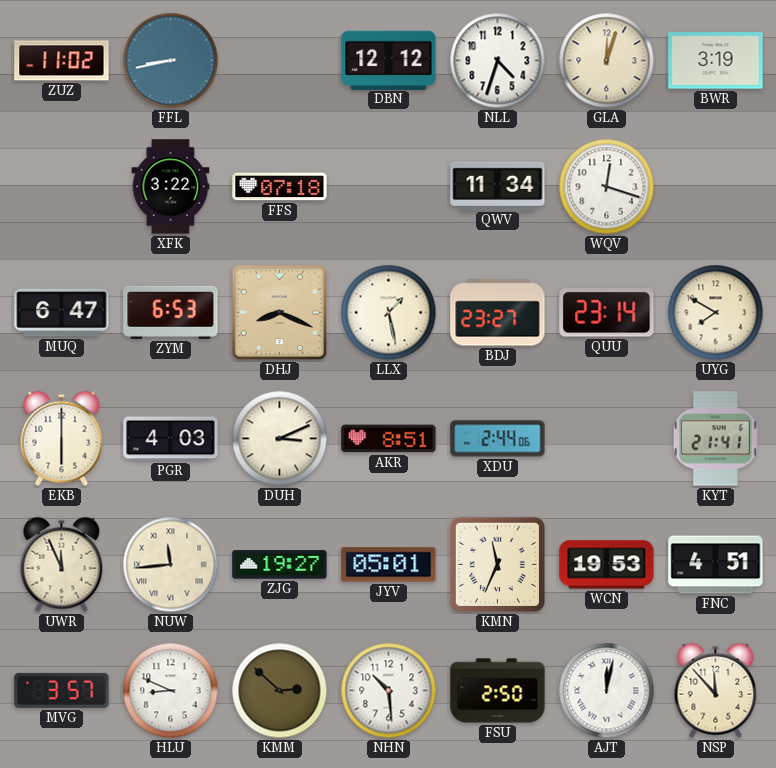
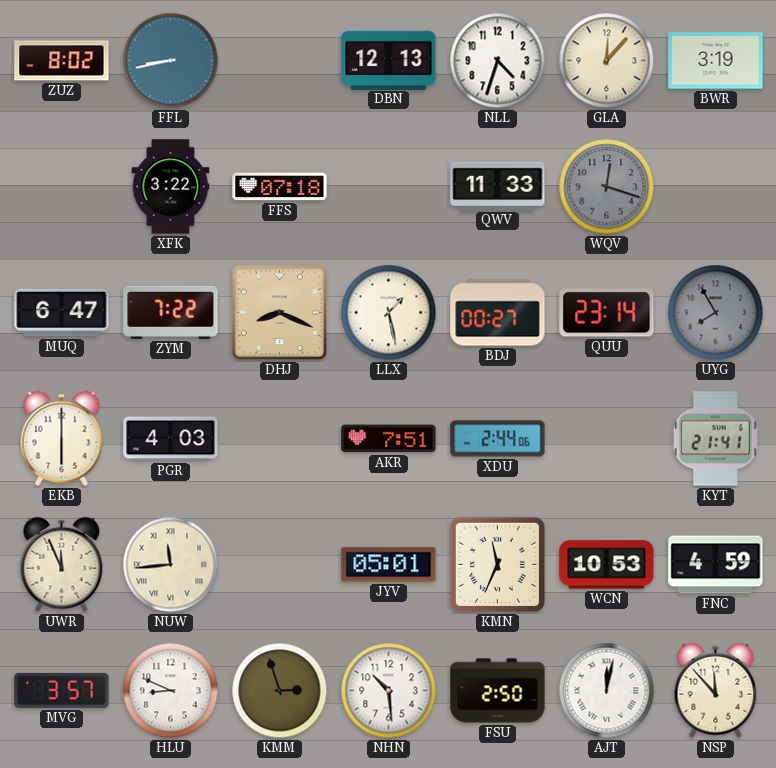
ZUZ: 11:02 -> 8:02
DBN: 12:12 -> 12:13
GLA: 12:03 -> 12:07
QWV: 11:34 -> 11:33
WQV dial: white -> grey
ZYM: 6:53 -> 7:22
BDJ: 23:27 -> 00:27
UYG: 7:50 -> 7:55
UYG dial: cream -> grey
DUH: 3:11 -> none
AKR: 8:51 -> 7:51
ZJG: 19:27 -> none
WCN: 19:53 -> 10:53
FNC: 4:51 -> 4:59
KMM: 2:52 -> 2:57
